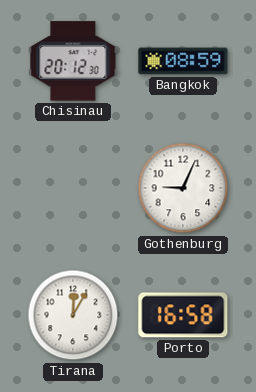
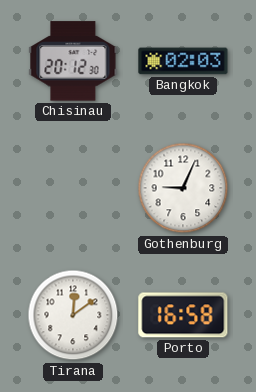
Bangkok: 08:59 -> 02:03
Tirana: 12:05 -> 12:09
